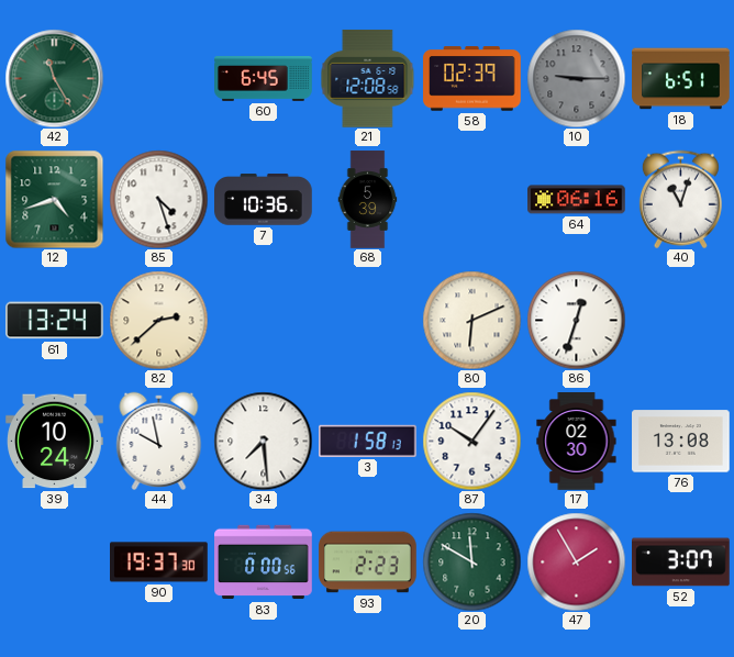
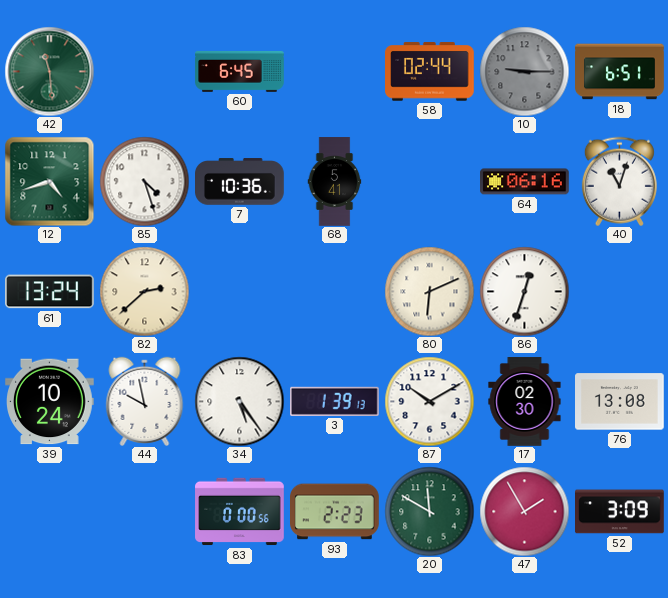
42: 11:25 -> 11:29
21: 12:08 -> none
58: 02:39 -> 02:44
68: 5:39 -> 5:41
34: 7:29 -> 5:24
3: 1:58 -> 1:39
87: 10:06 -> 10:10
90: 19:37 -> none
52: 3:07 -> 3:09
